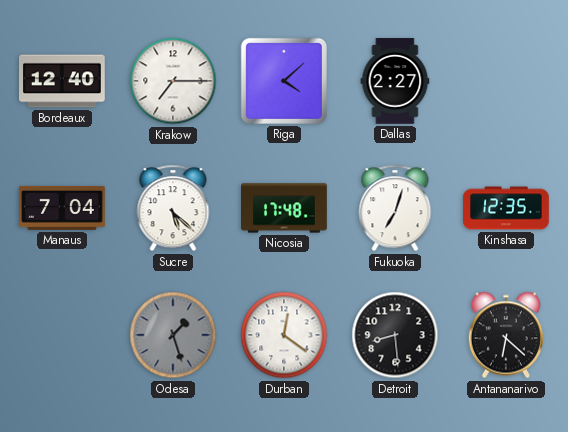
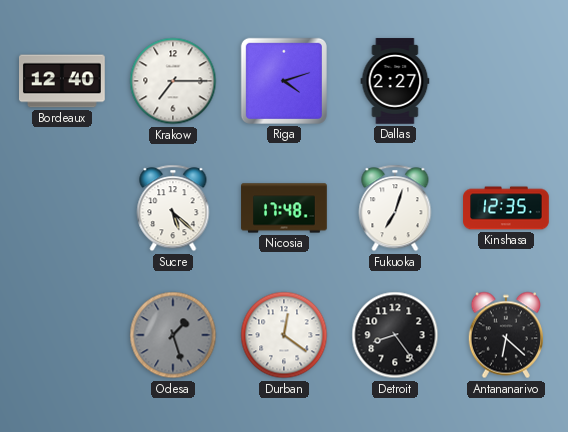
Riga: 4:08 -> 4:12
Manaus: 7:04 -> none
Detroit: 8:29 -> 8:24
